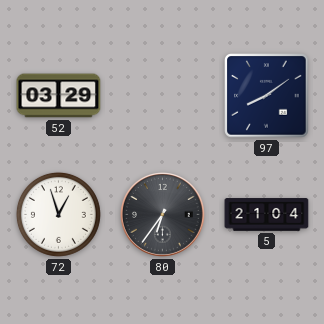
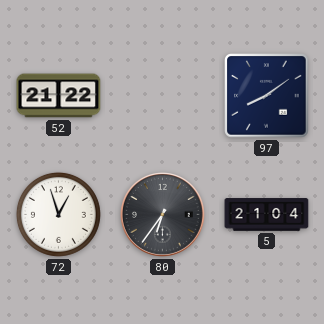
52: 03:29 -> 21:22
